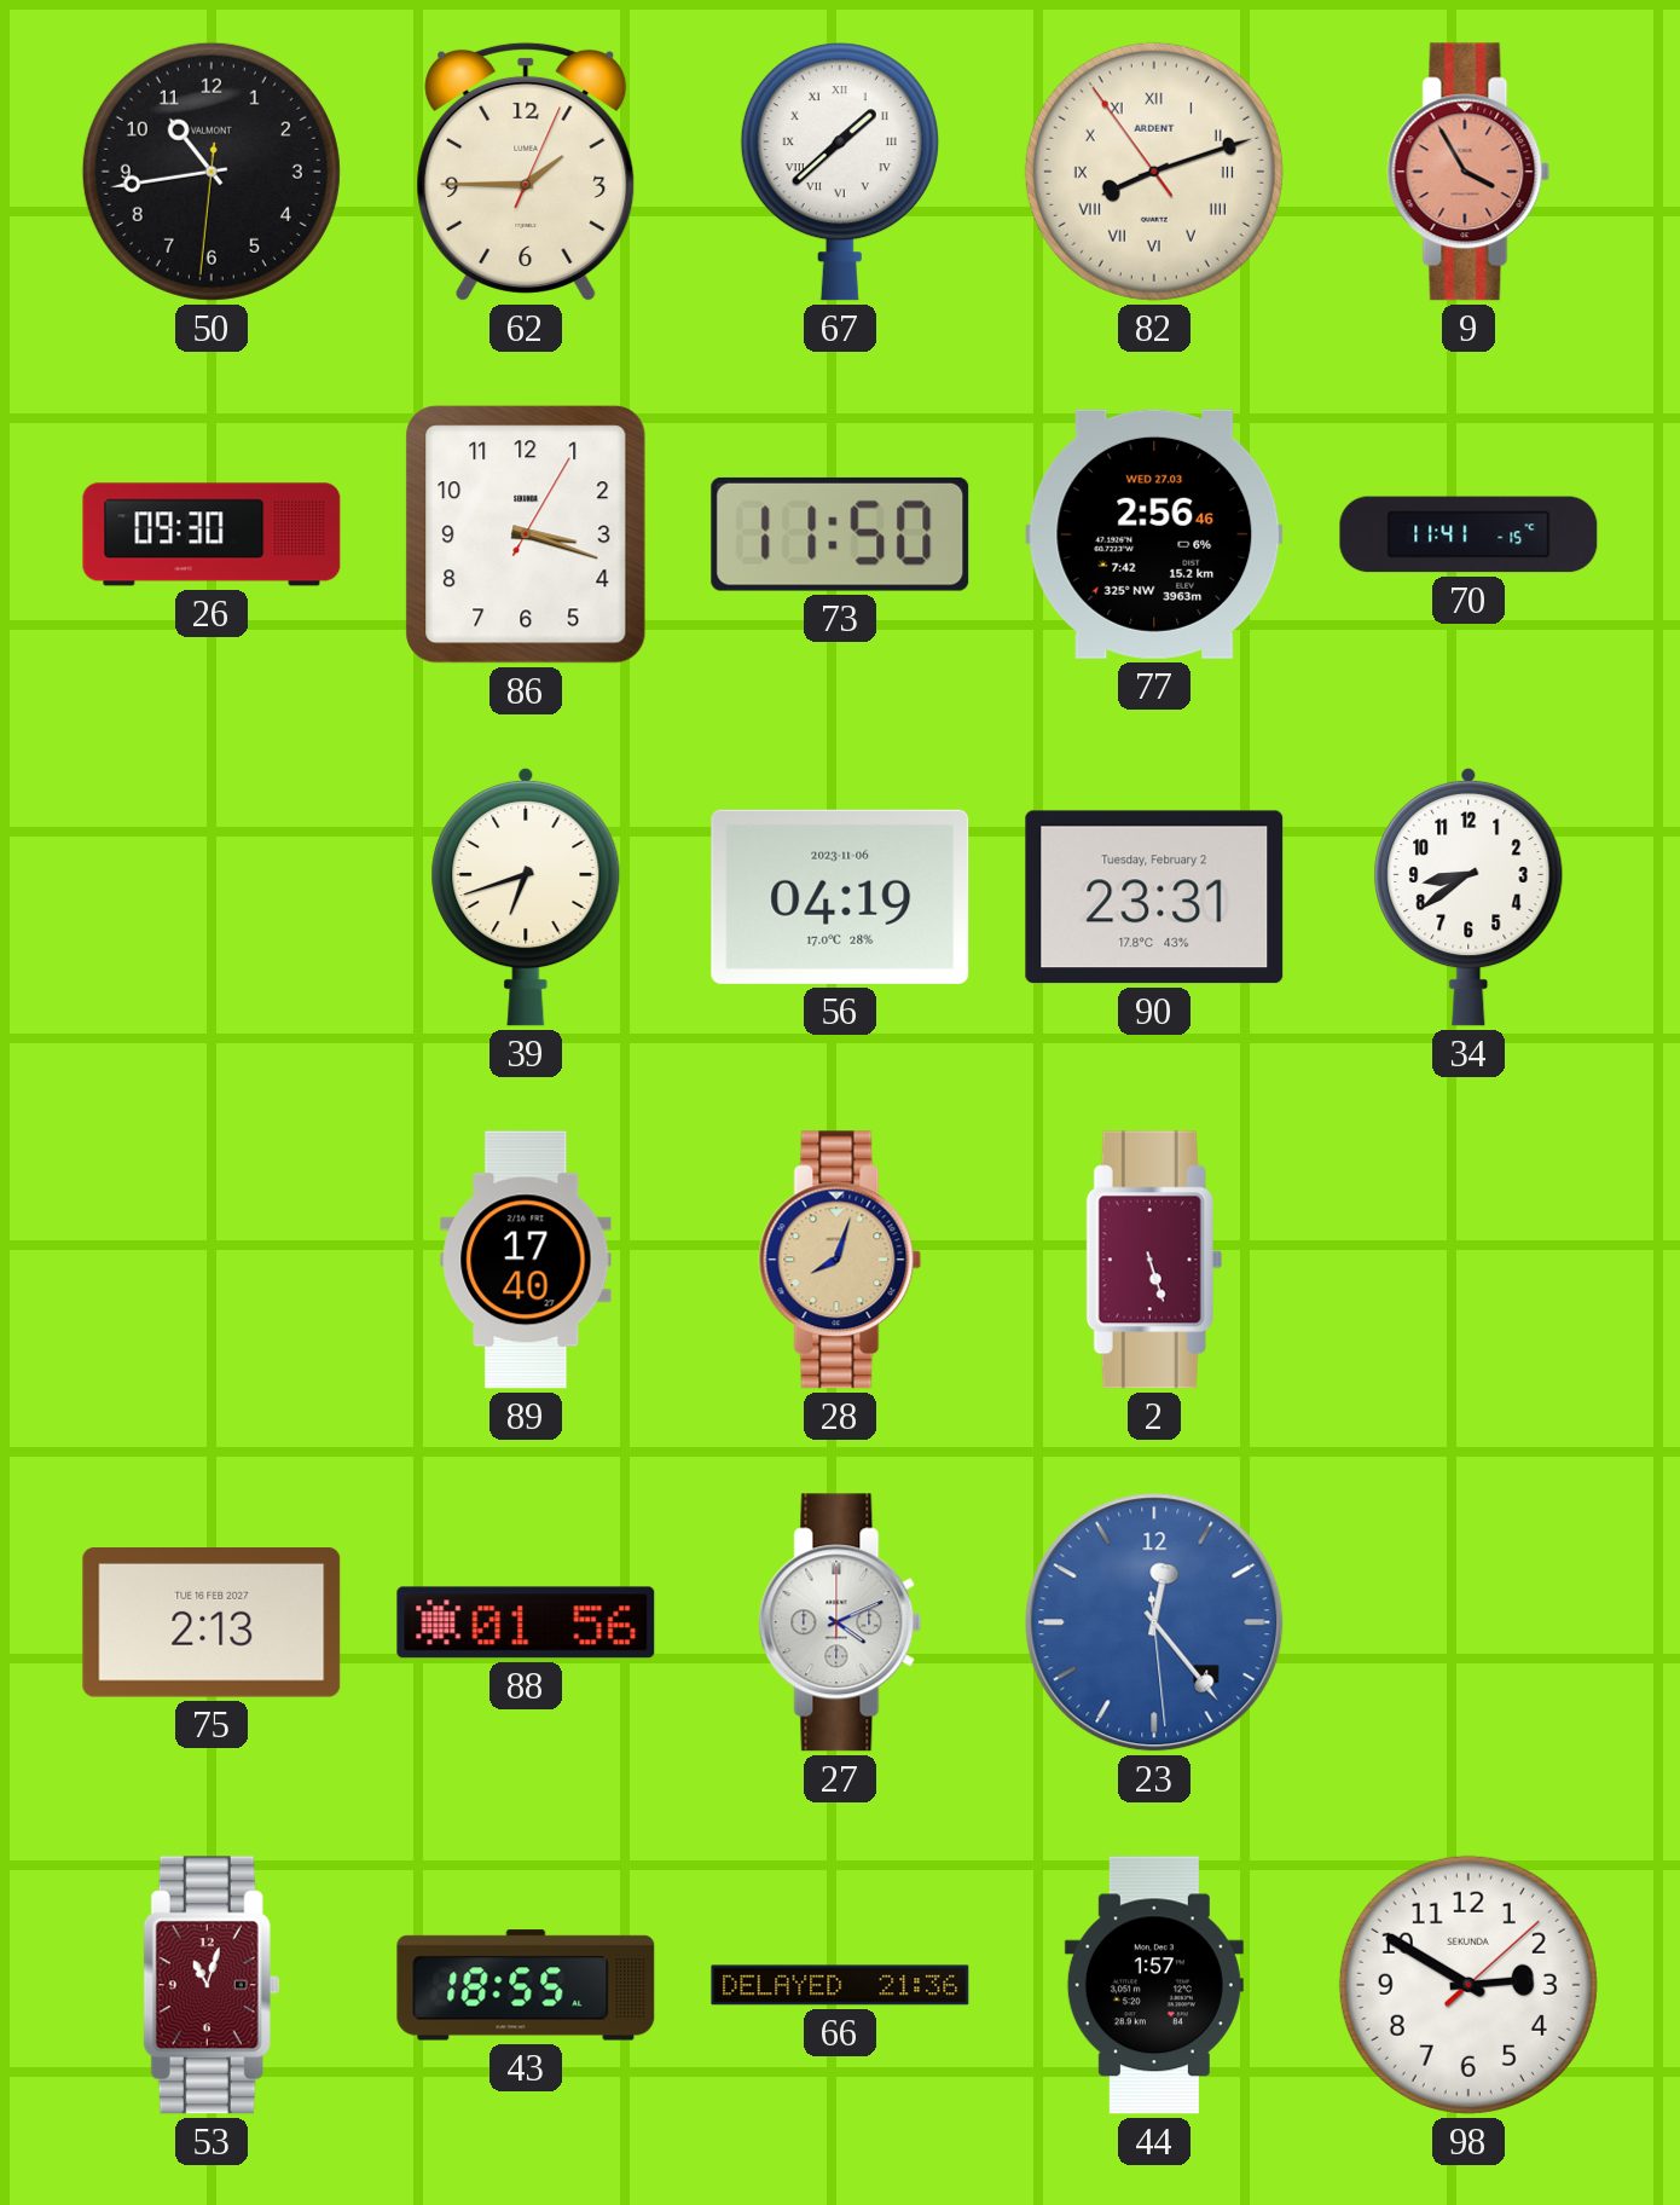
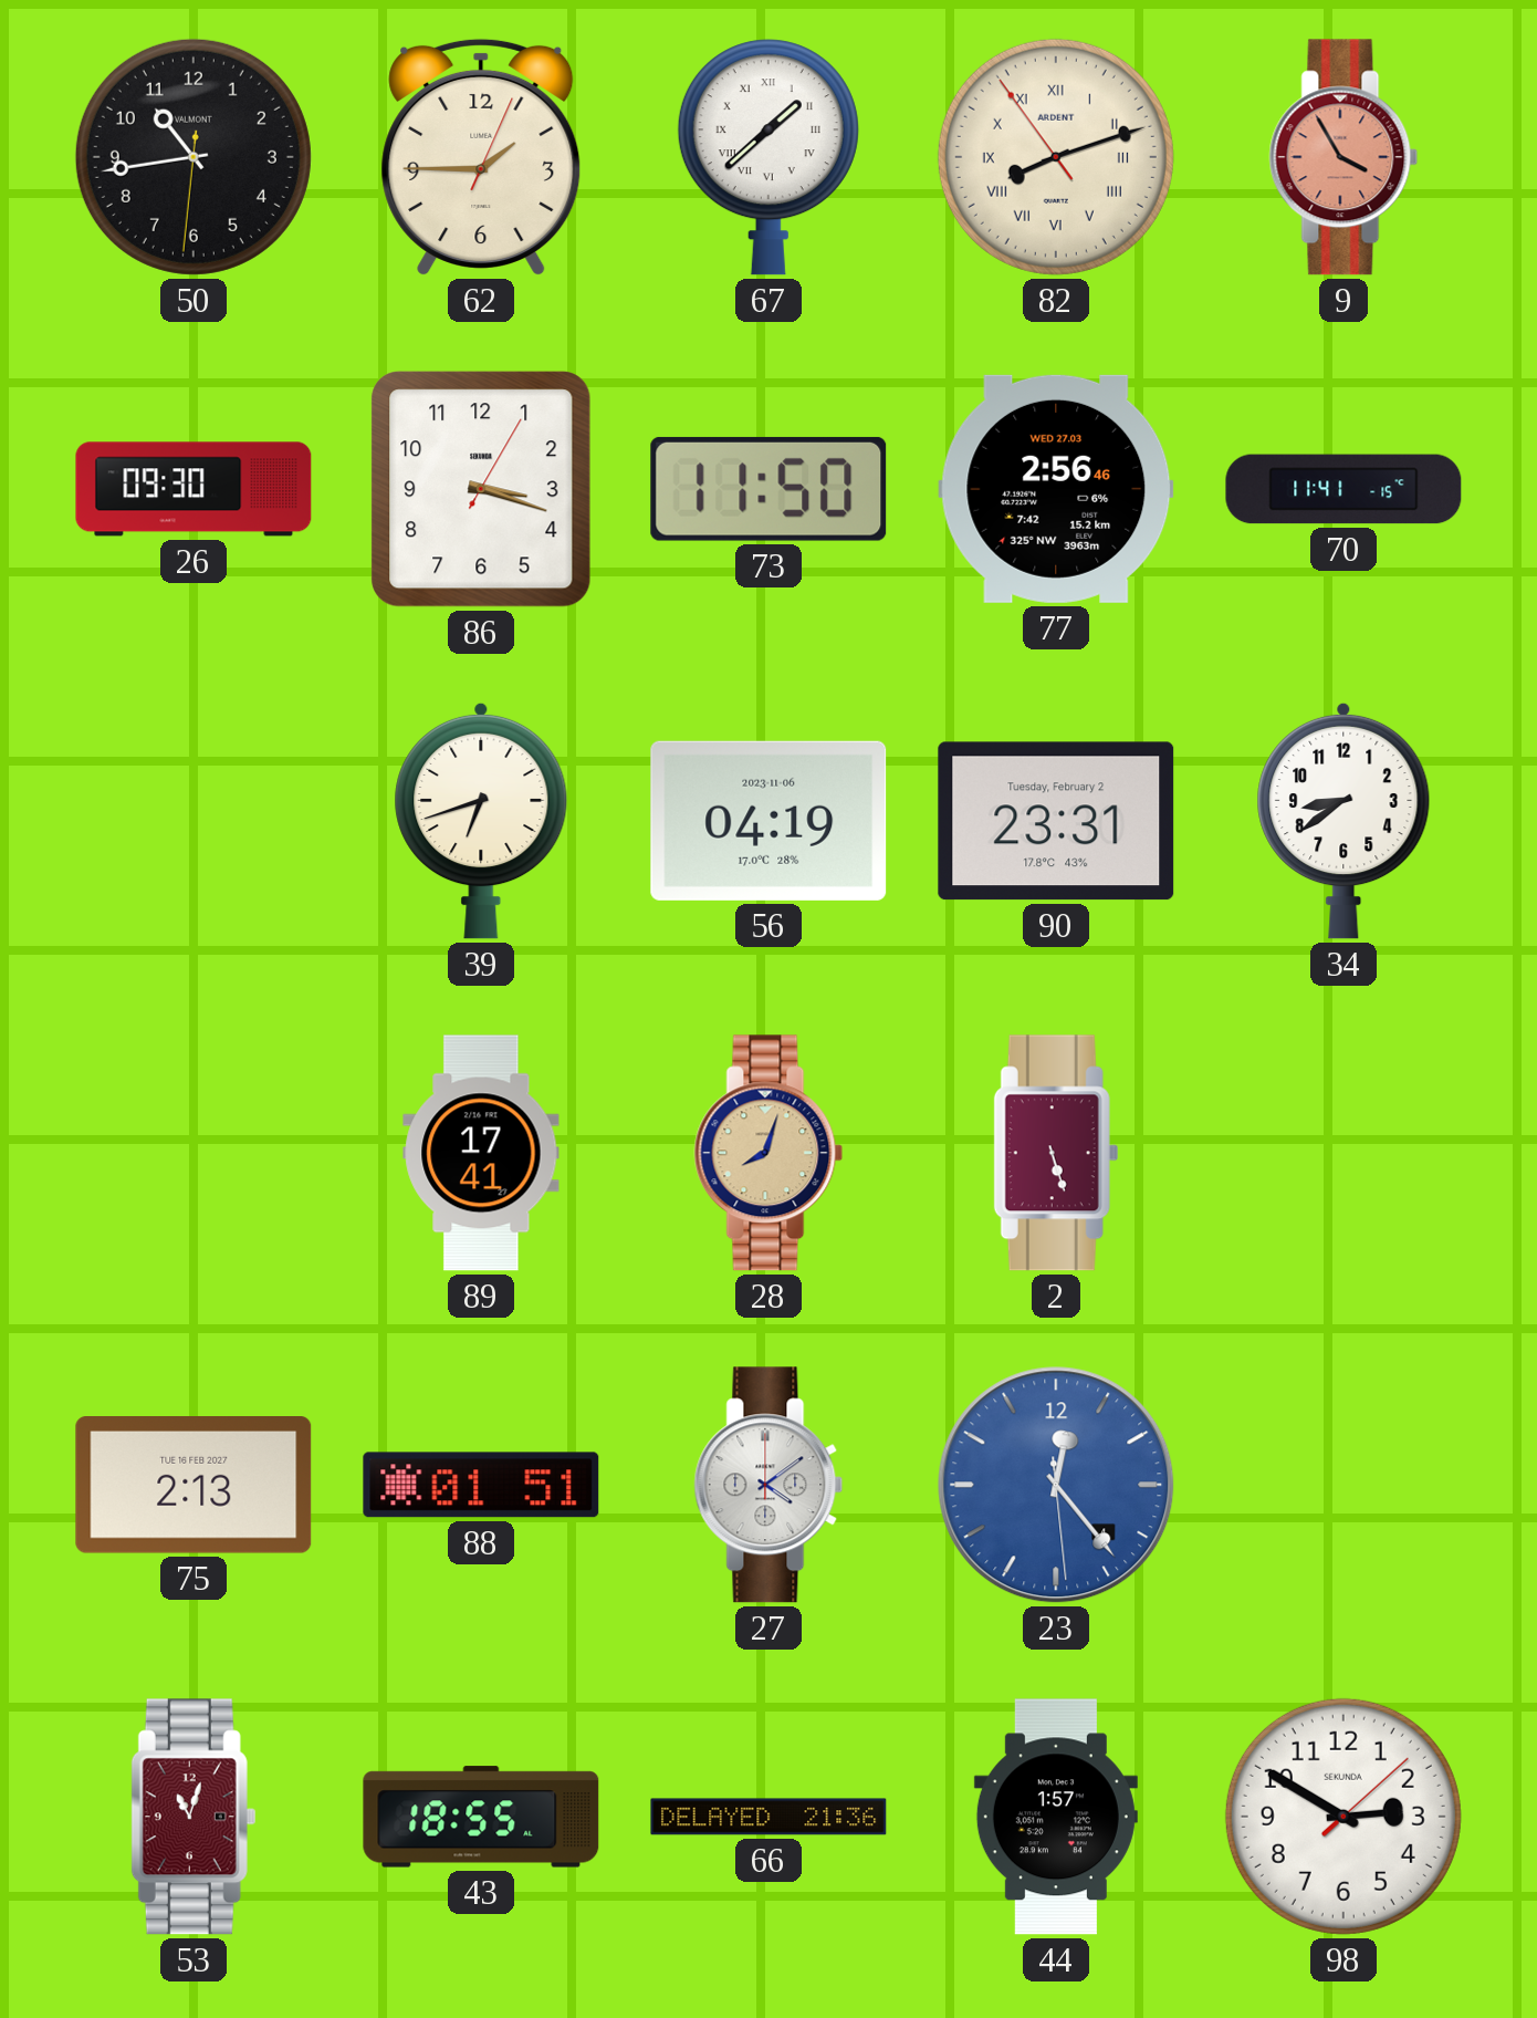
89: 17:40 -> 17:41
88: 01:56 -> 01:51
27: 4:11 -> 4:09
